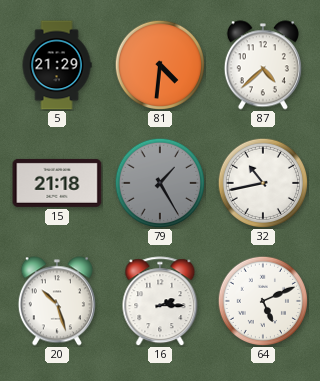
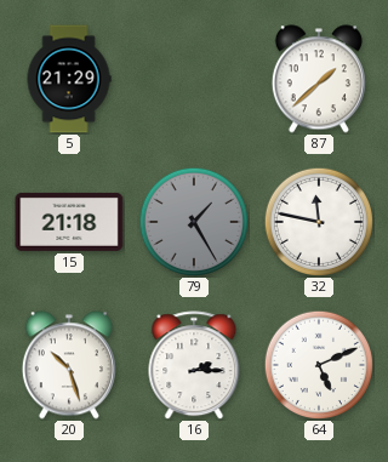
81: 4:31 -> none
87: 4:38 -> 1:38
32: 10:43 -> 11:47
